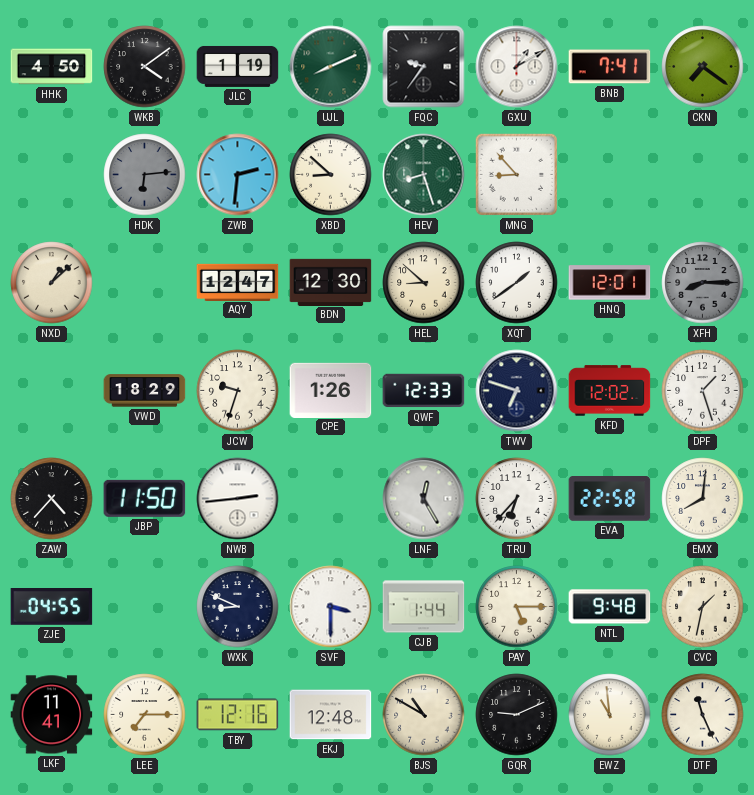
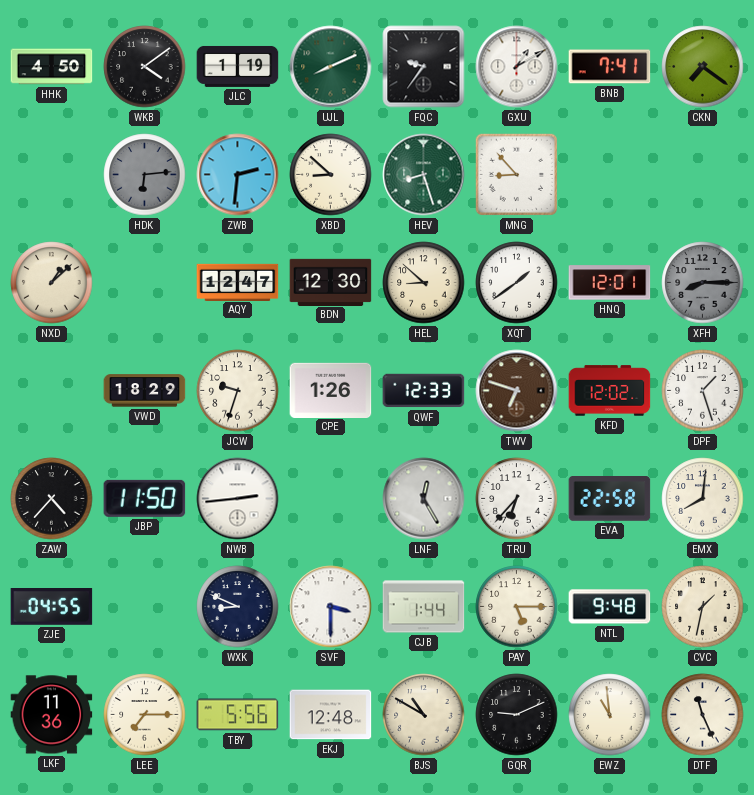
TWV dial: navy -> brown
LKF: 11:41 -> 11:36
TBY: 12:16 -> 5:56
